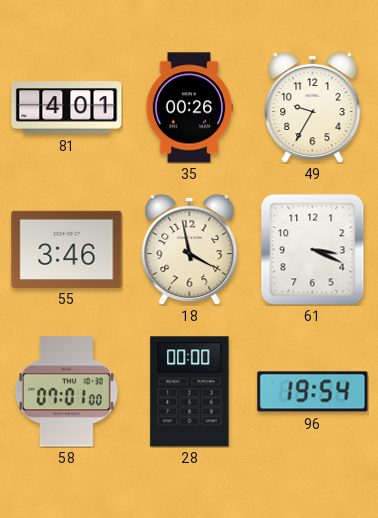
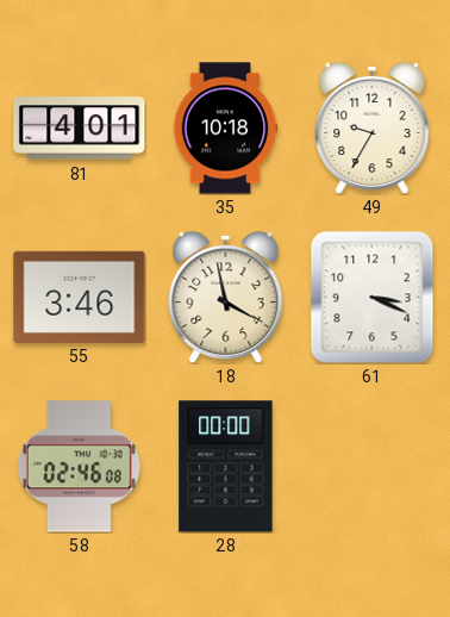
35: 00:26 -> 10:18
58: 07:01 -> 02:46
96: 19:54 -> none
